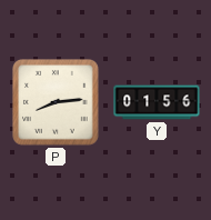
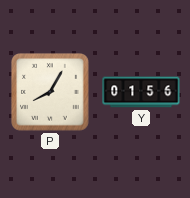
P: 8:14 -> 8:05
